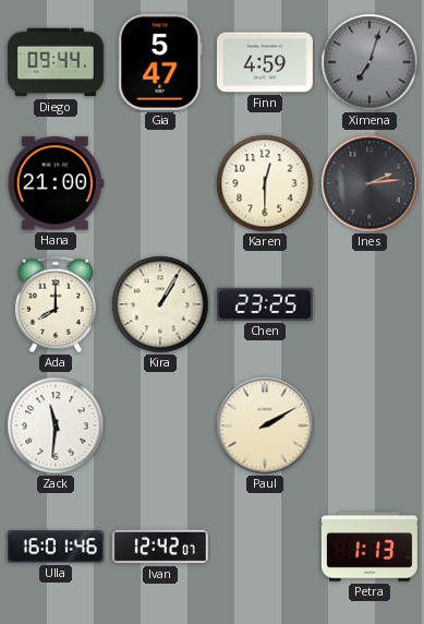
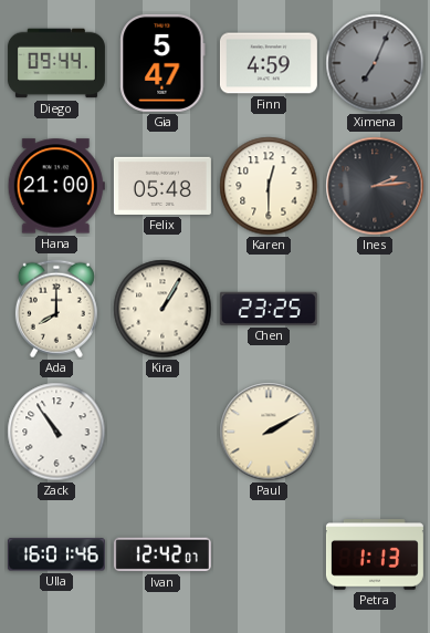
Ximena: 7:03 -> 7:04
Felix: none -> 05:48
Zack: 11:31 -> 10:54
